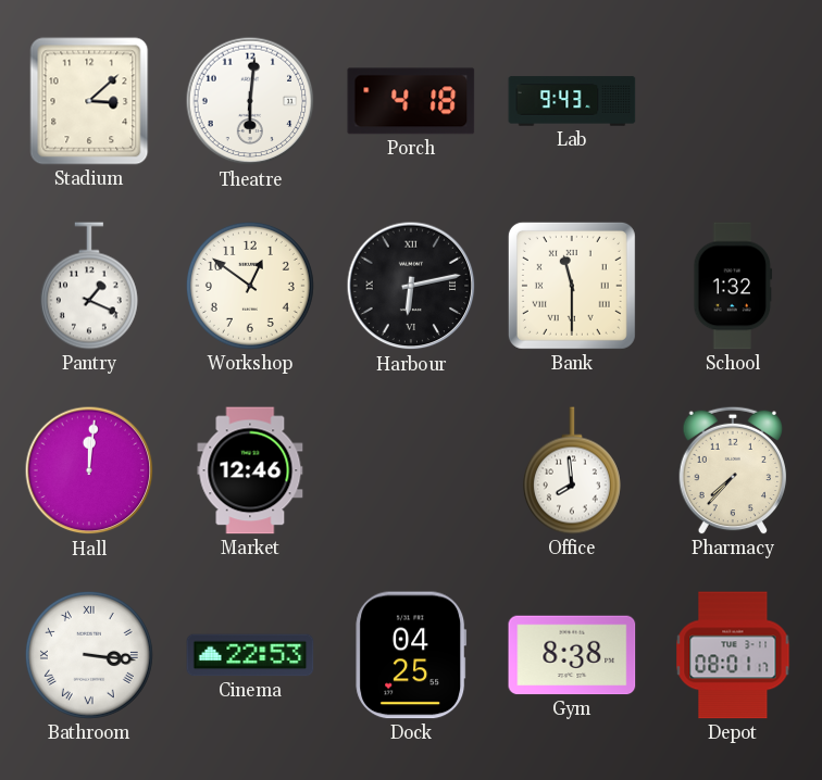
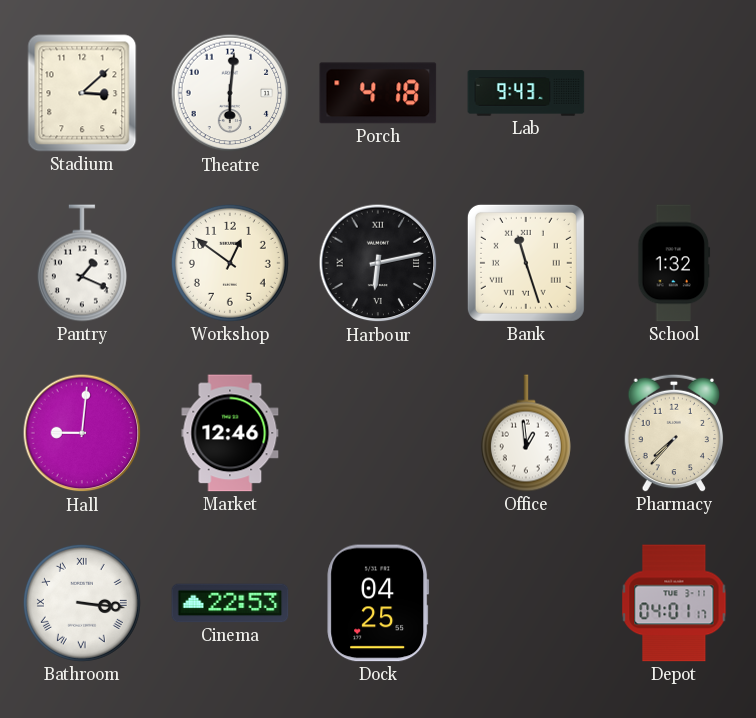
Bank: 11:30 -> 11:27
Hall: 12:01 -> 9:01
Office: 7:59 -> 12:59
Gym: 8:38 -> none
Depot: 08:01 -> 04:01
